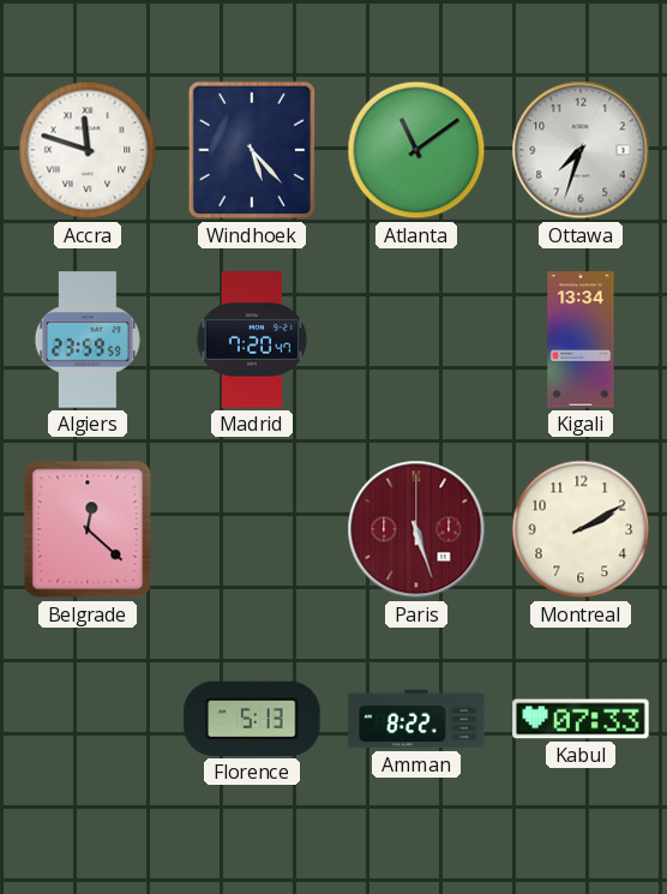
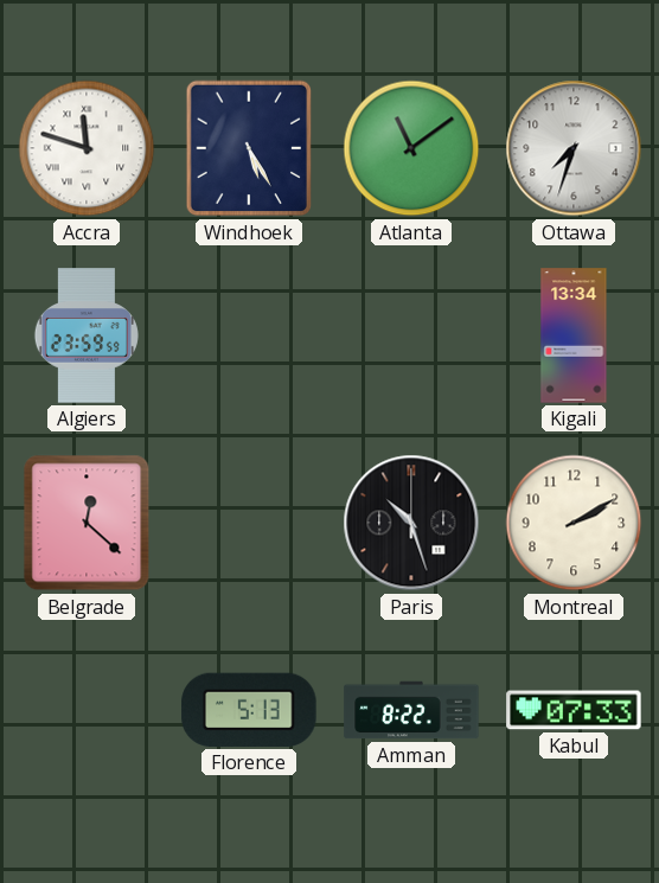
Windhoek: 5:23 -> 5:25
Madrid: 7:20 -> none
Paris: 5:27 -> 10:27
Paris dial: burgundy -> black
